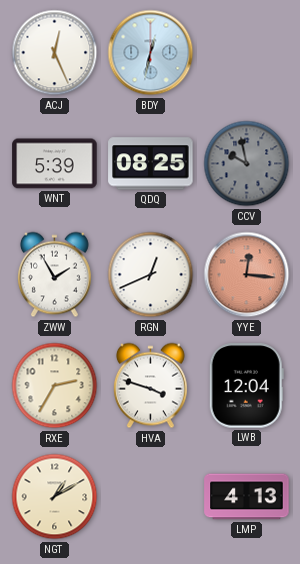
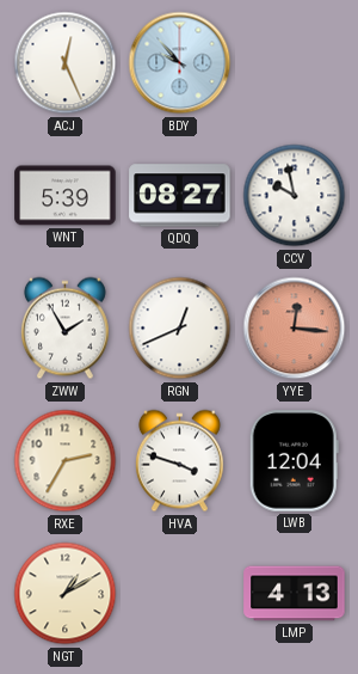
BDY: 12:32 -> 9:53
QDQ: 08:25 -> 08:27
CCV dial: grey -> white
